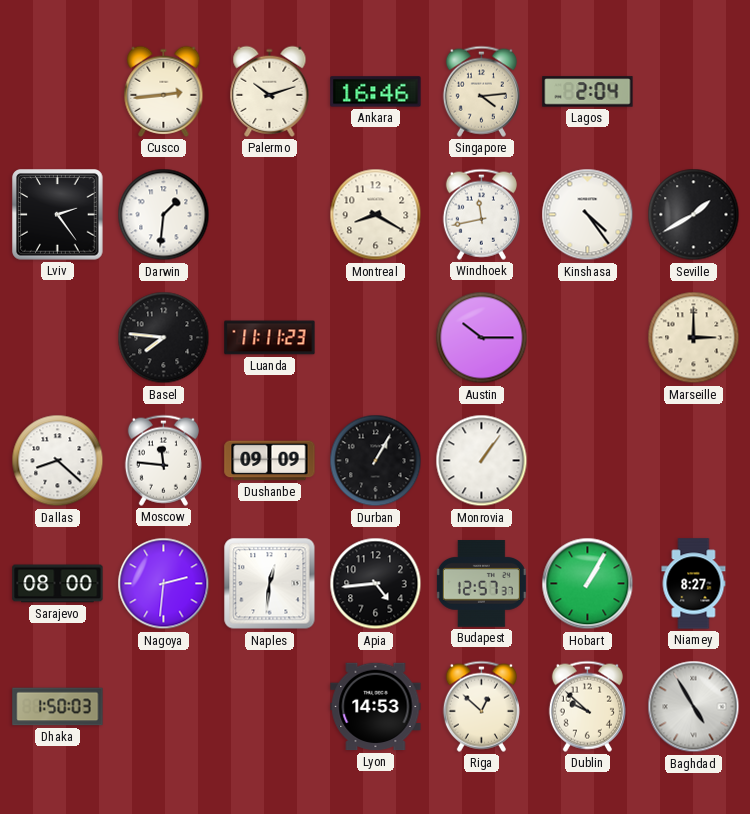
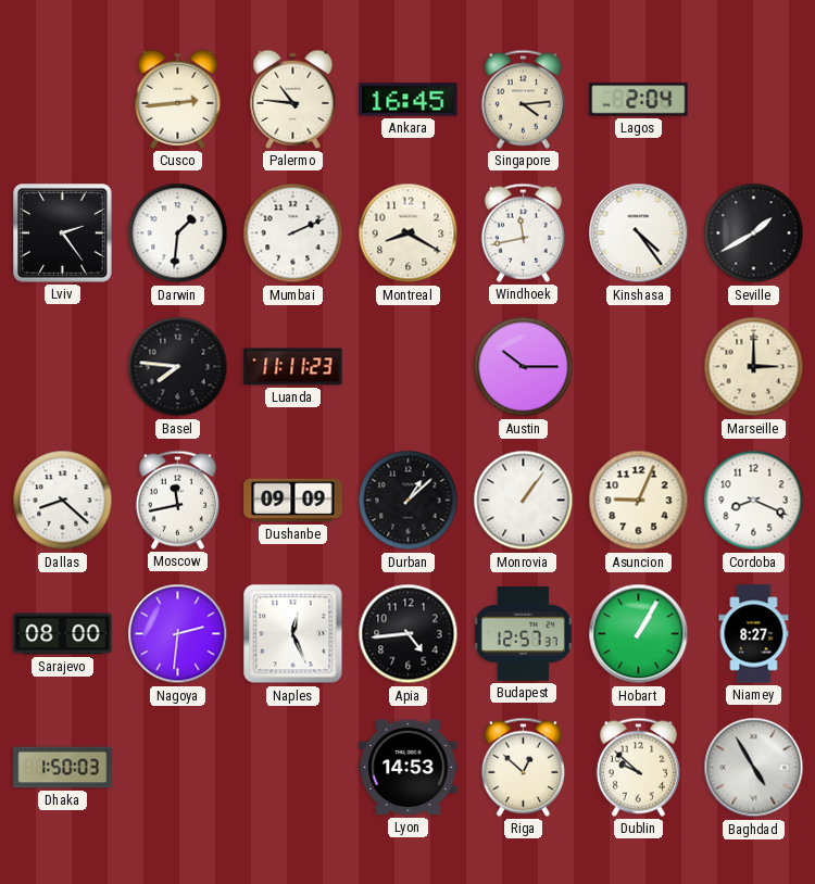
Palermo: 10:12 -> 10:46
Ankara: 16:46 -> 16:45
Mumbai: none -> 2:11
Moscow: 11:46 -> 11:43
Durban: 1:05 -> 1:08
Asuncion: none -> 9:04
Cordoba: none -> 8:19
Naples: 12:31 -> 12:26
